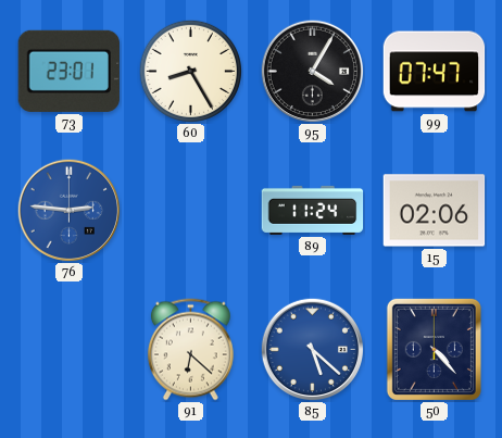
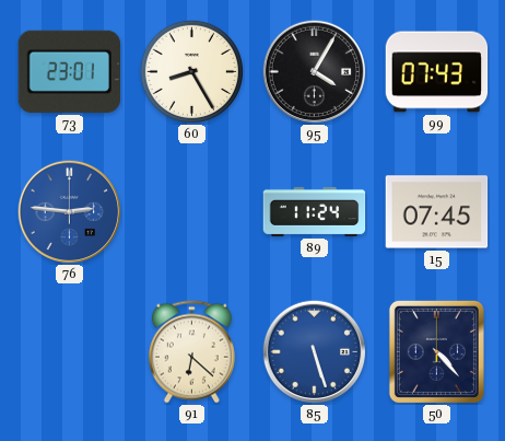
99: 07:47 -> 07:43
15: 02:06 -> 07:45
85: 5:22 -> 5:27
